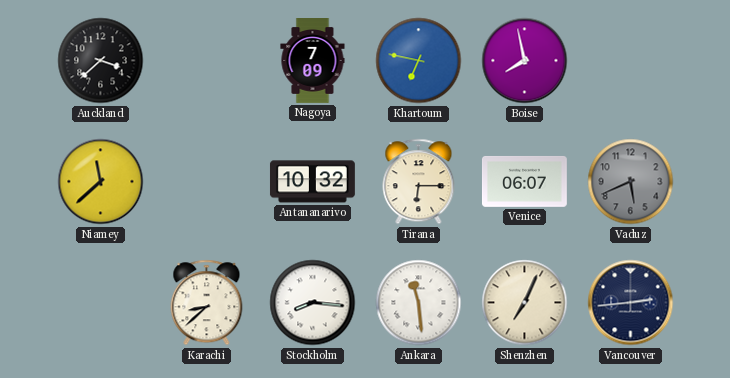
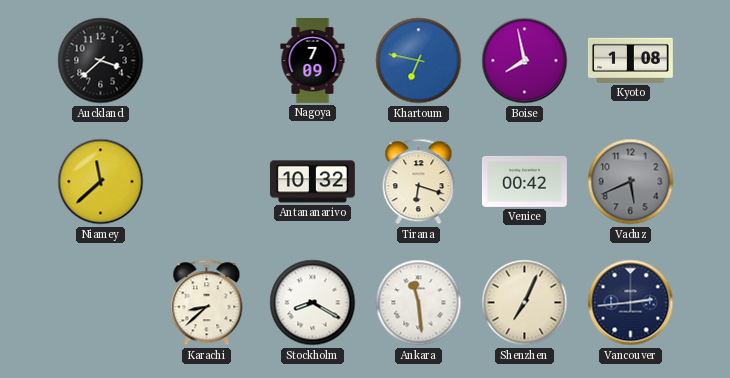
Kyoto: none -> 1:08
Tirana: 6:15 -> 6:18
Venice: 06:07 -> 00:42
Stockholm: 8:16 -> 8:20
